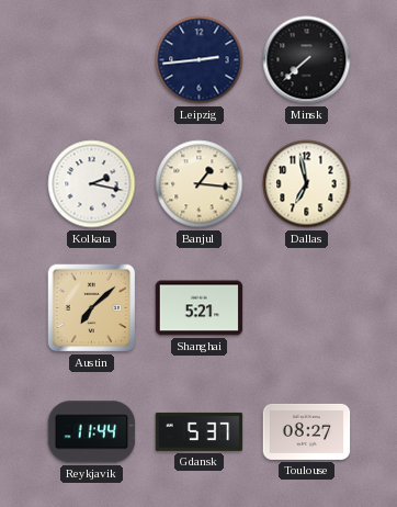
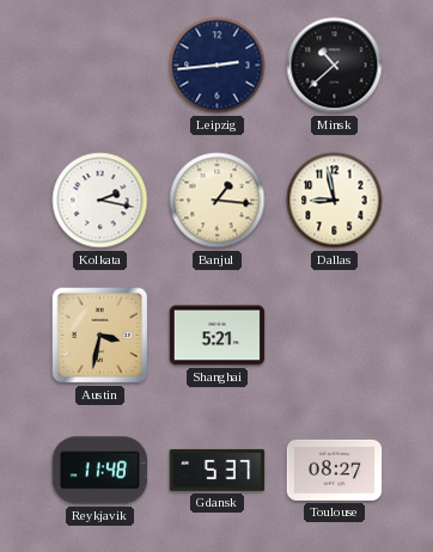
Minsk: 7:38 -> 10:38
Dallas: 6:58 -> 8:58
Austin: 7:08 -> 3:32
Reykjavik: 11:44 -> 11:48
